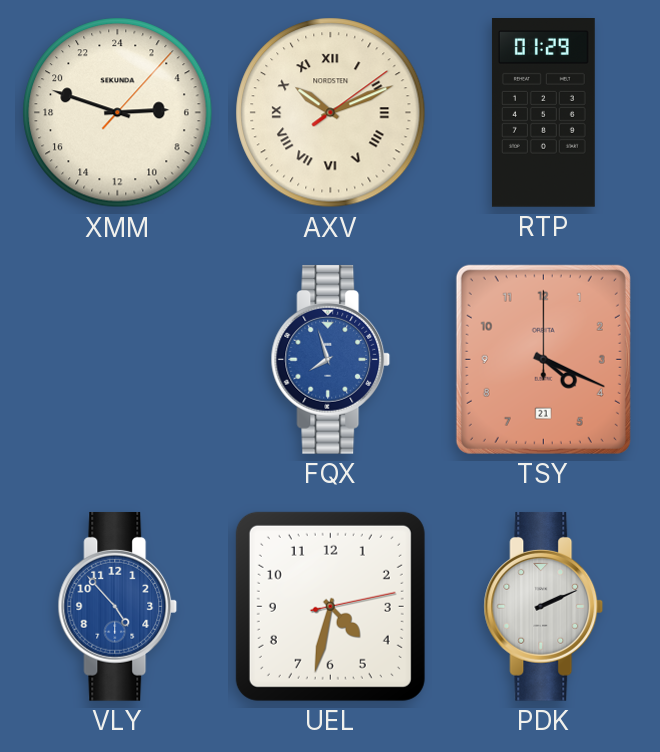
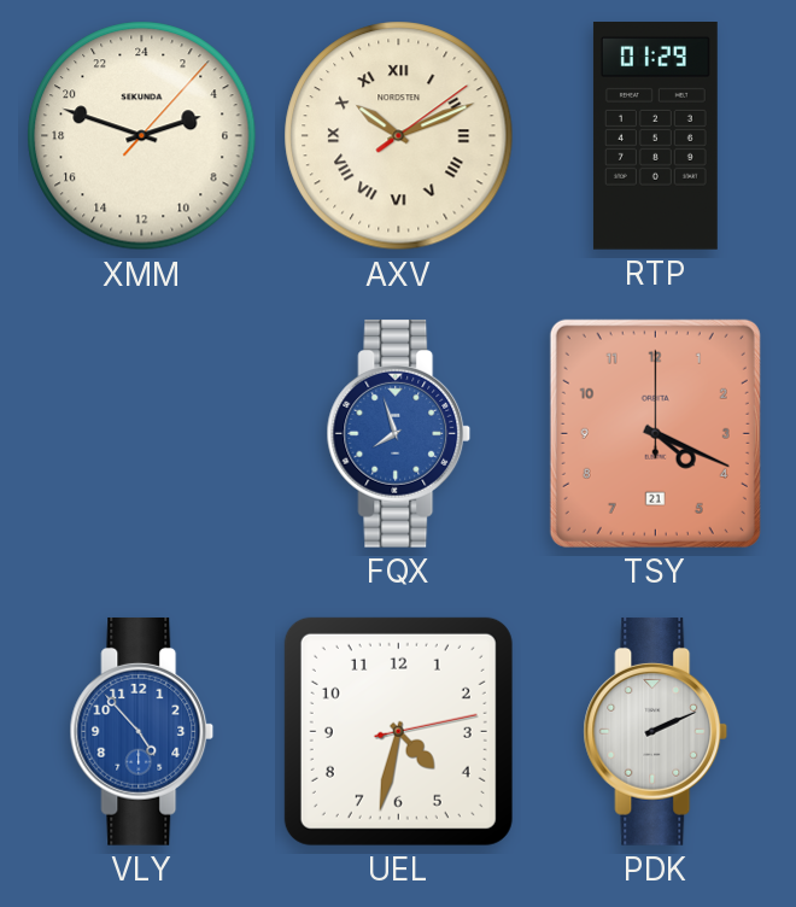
XMM: 5:48 -> 4:48
